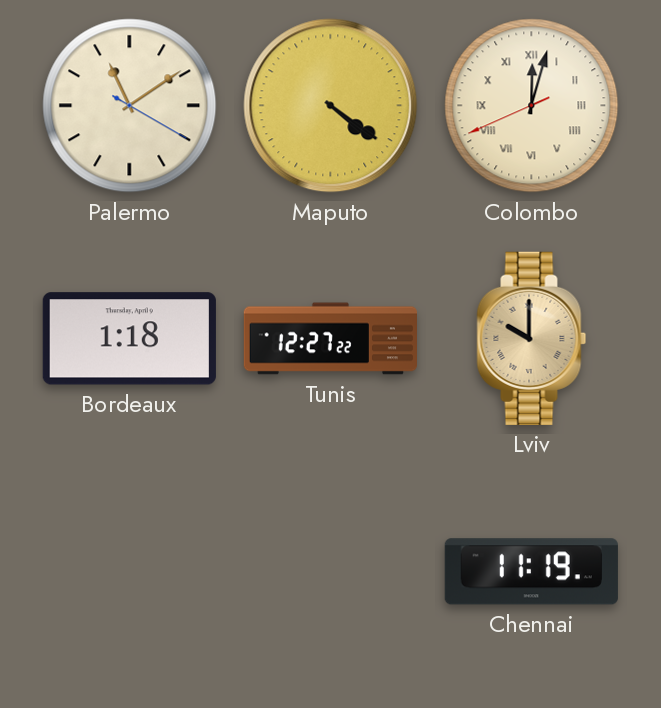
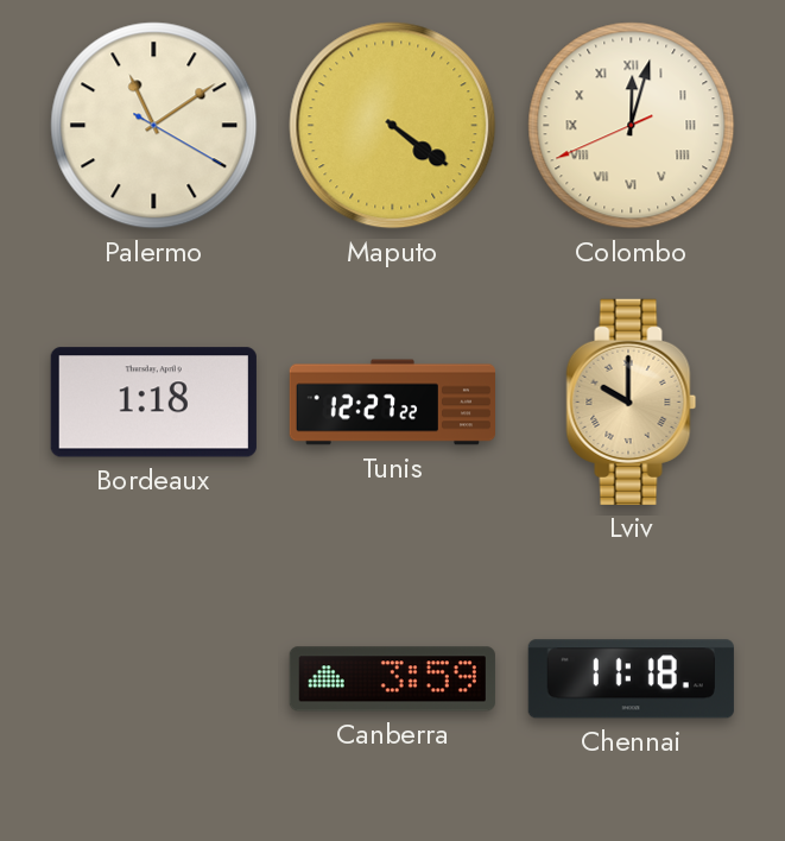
Canberra: none -> 3:59
Chennai: 11:19 -> 11:18
